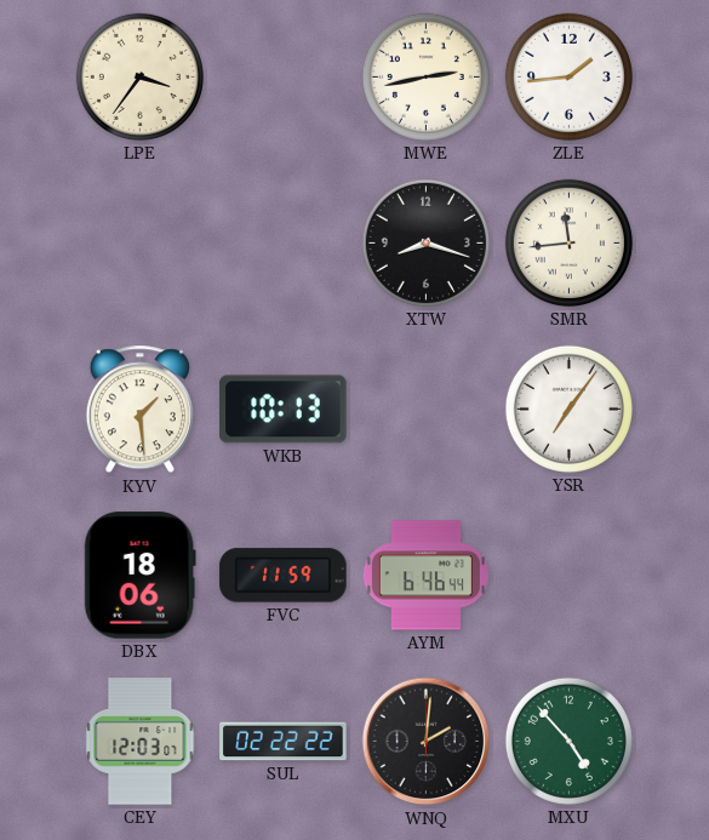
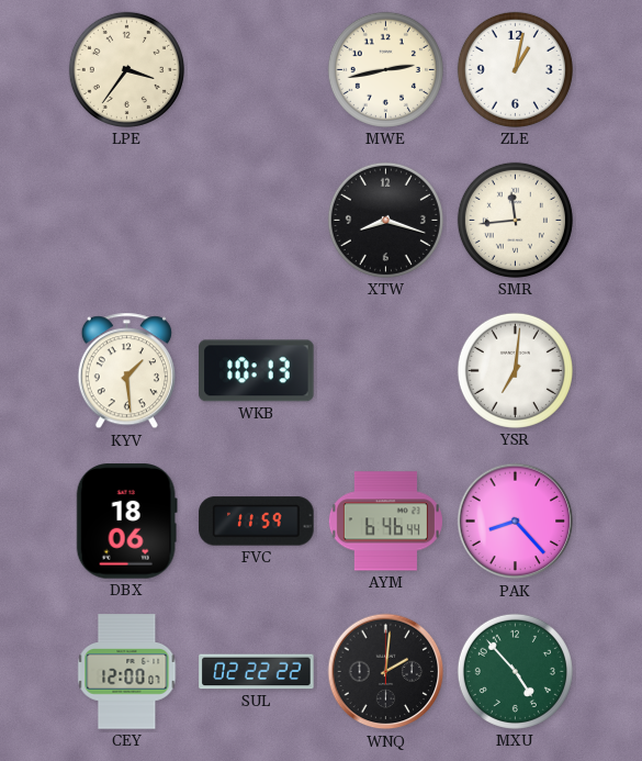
ZLE: 1:44 -> 1:02
YSR: 7:06 -> 7:01
PAK: none -> 8:23
CEY: 12:03 -> 12:00
